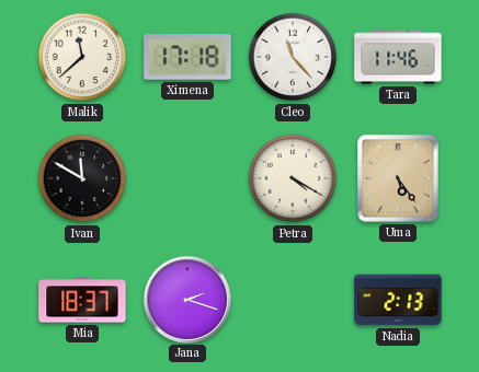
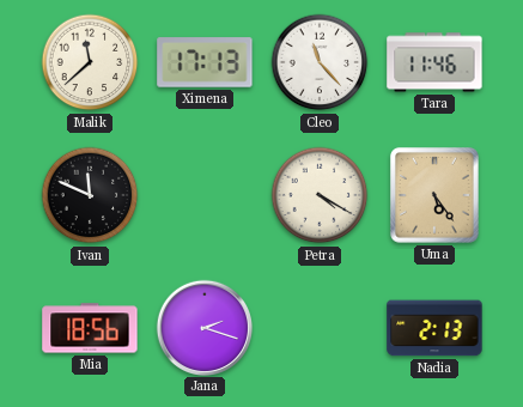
Ximena: 17:18 -> 17:13
Ivan: 11:50 -> 11:49
Mia: 18:37 -> 18:56
